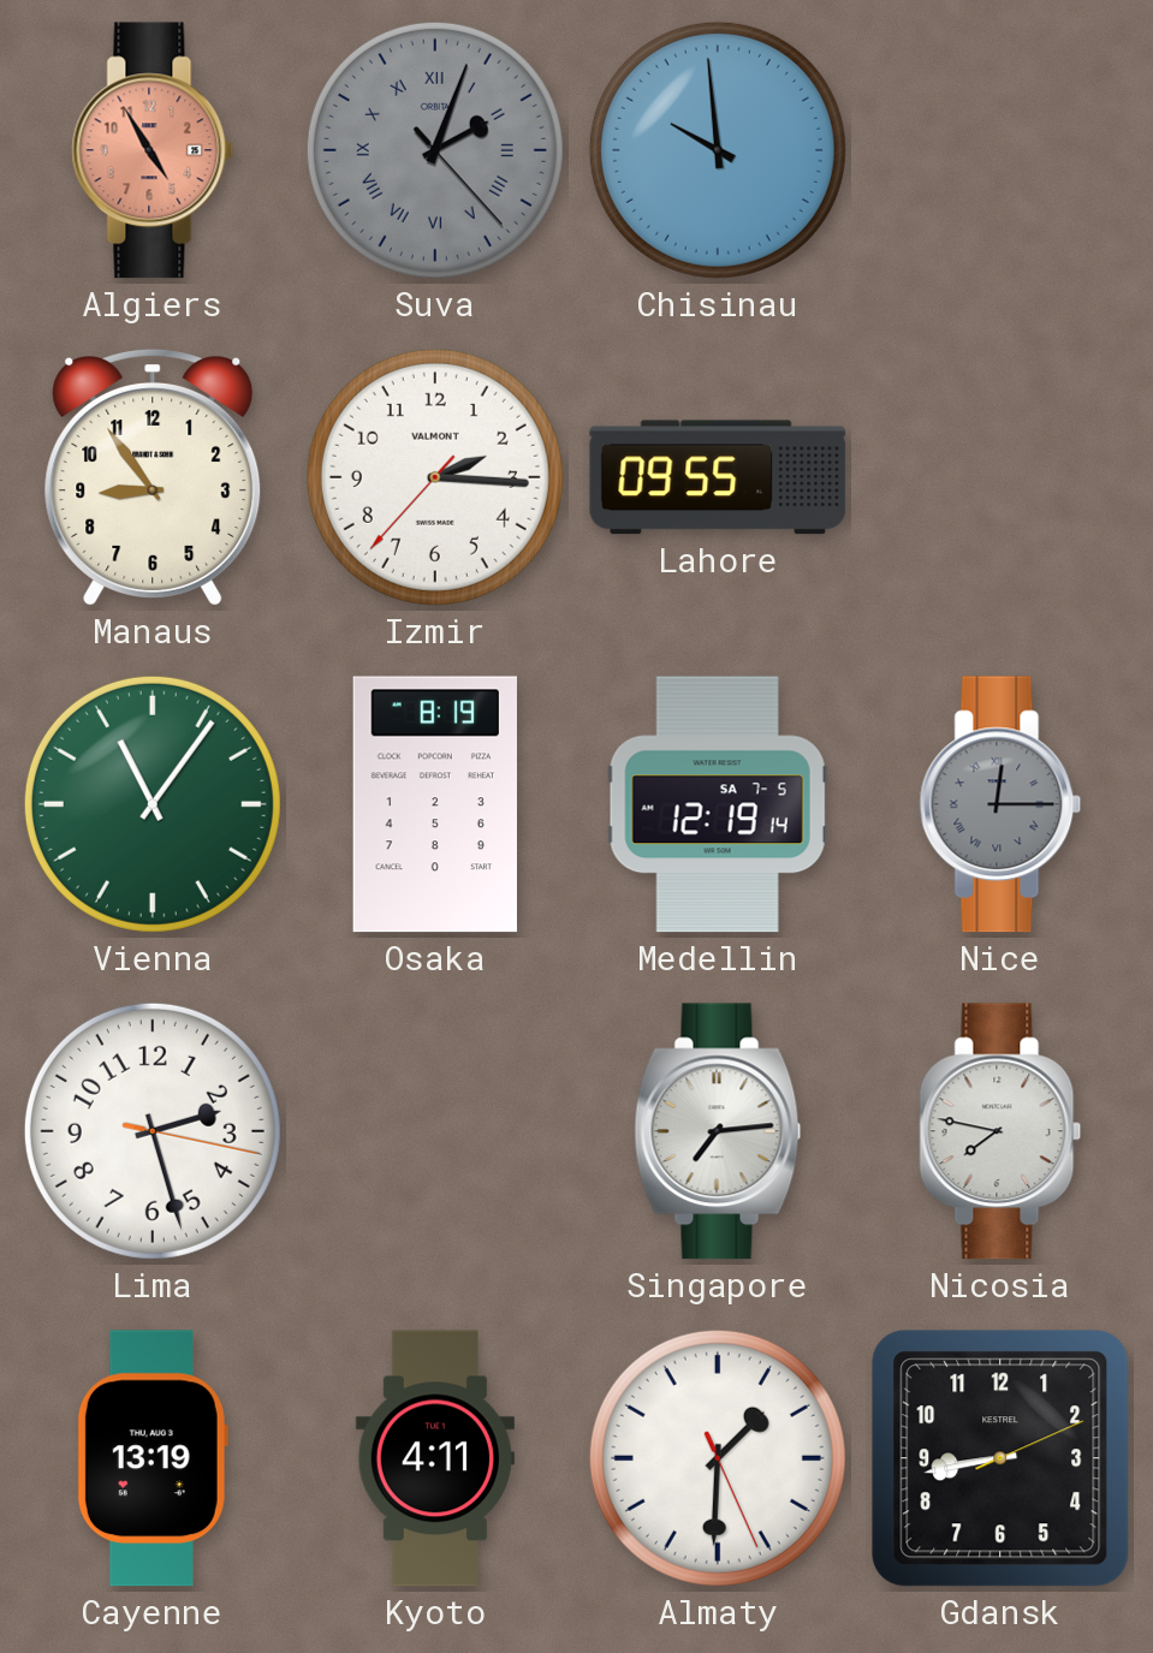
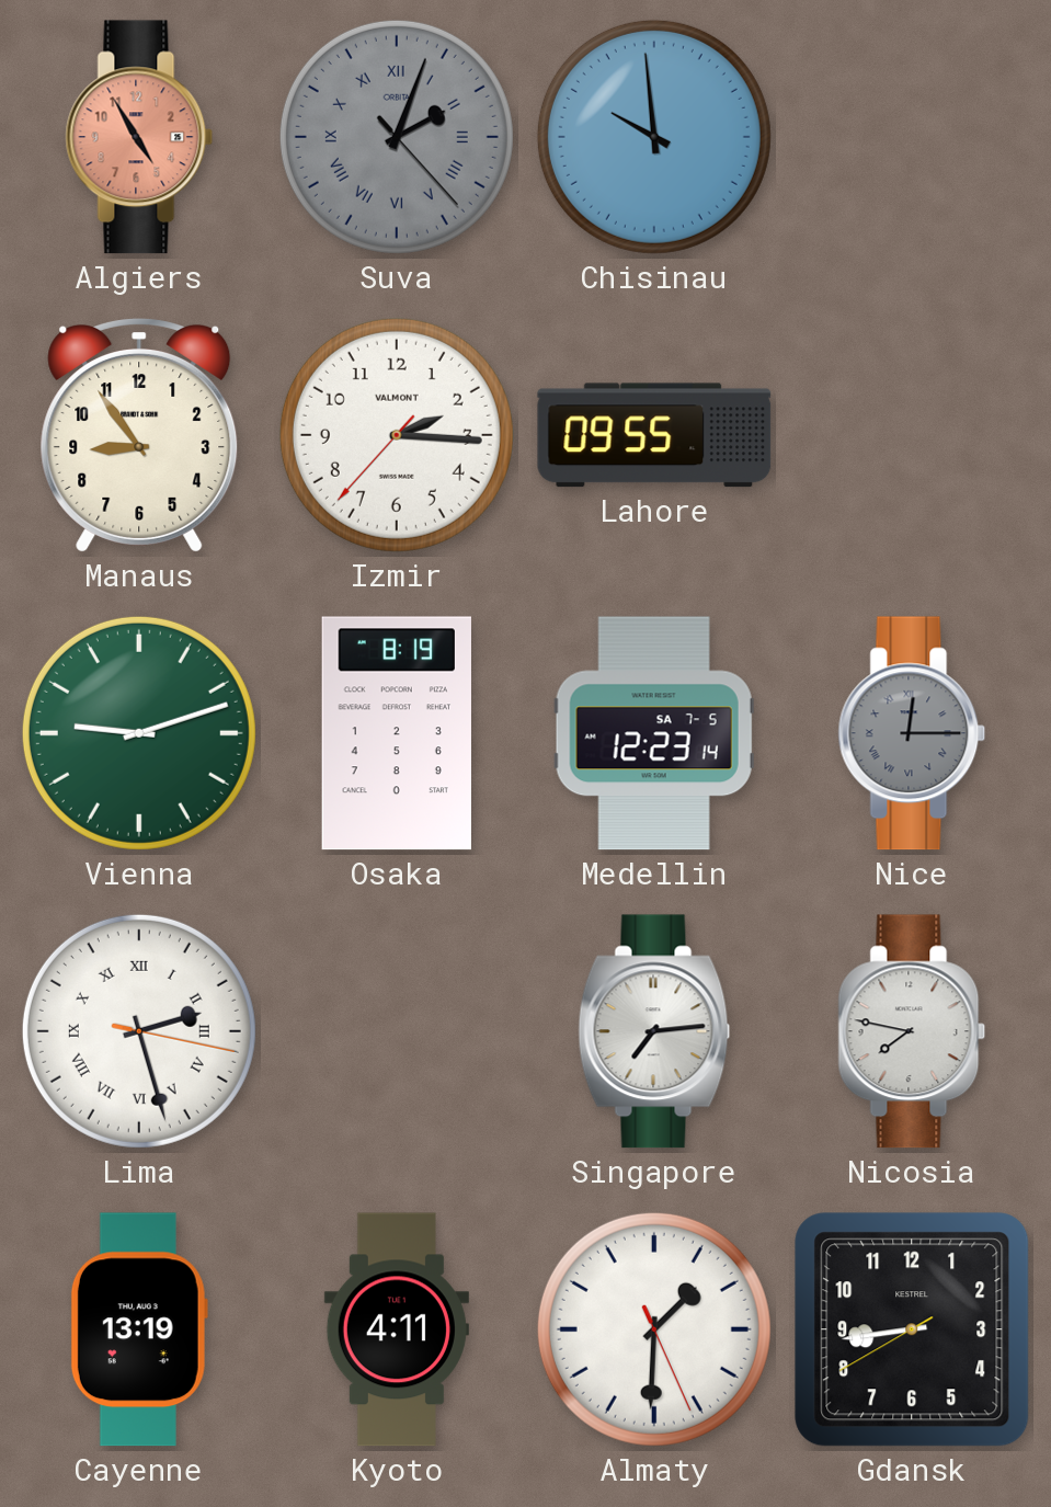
Vienna: 11:06 -> 9:12
Medellin: 12:19 -> 12:23
Lima numerals: Arabic -> Roman
Gdansk: 8:43:11 -> 8:43:40
